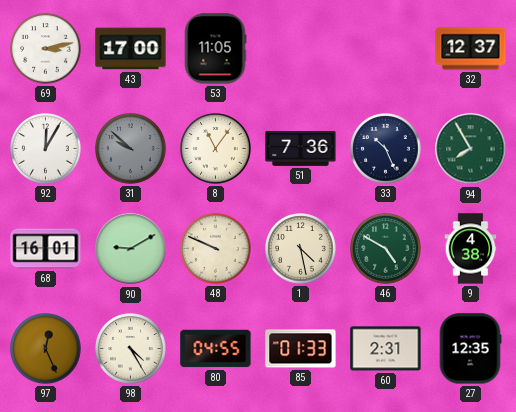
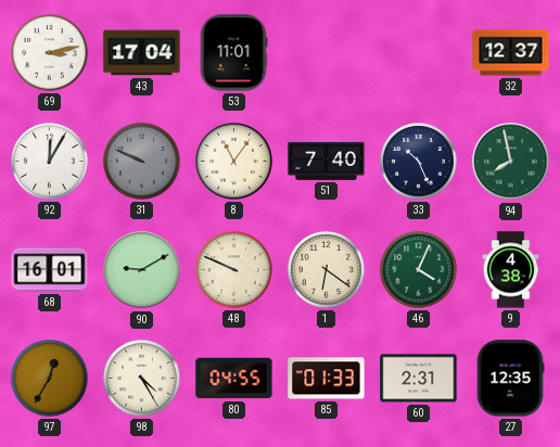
43: 17:00 -> 17:04
53: 11:05 -> 11:01
31: 9:52 -> 9:49
51: 7:36 -> 7:40
94: 7:55 -> 7:58
1: 4:28 -> 6:21
46: 4:50 -> 4:04
97: 12:26 -> 12:35
